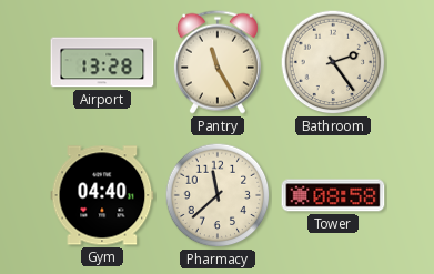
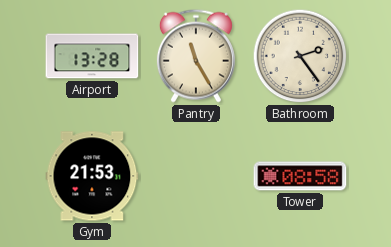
Gym: 04:40 -> 21:53
Pharmacy: 11:38 -> none
